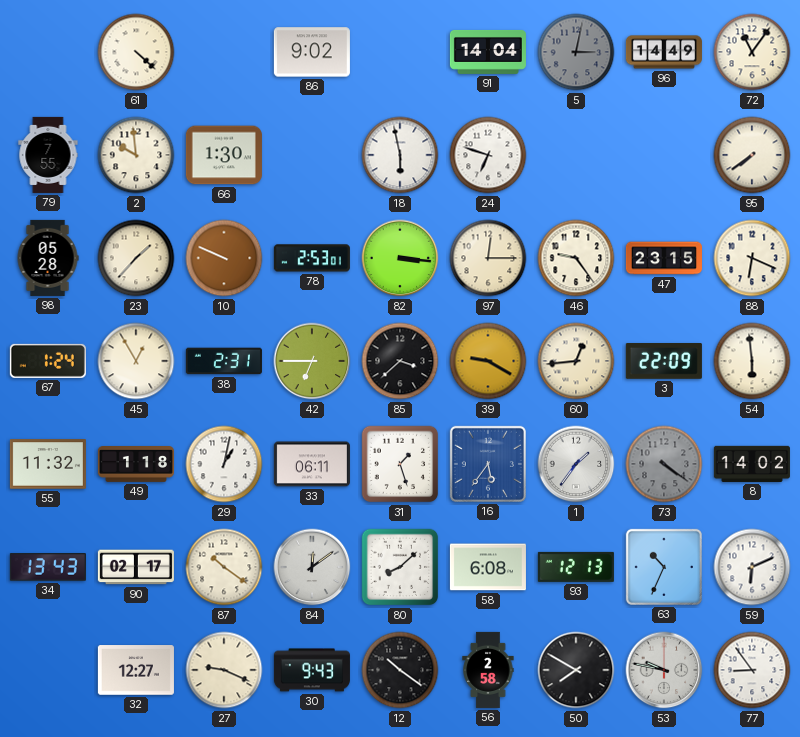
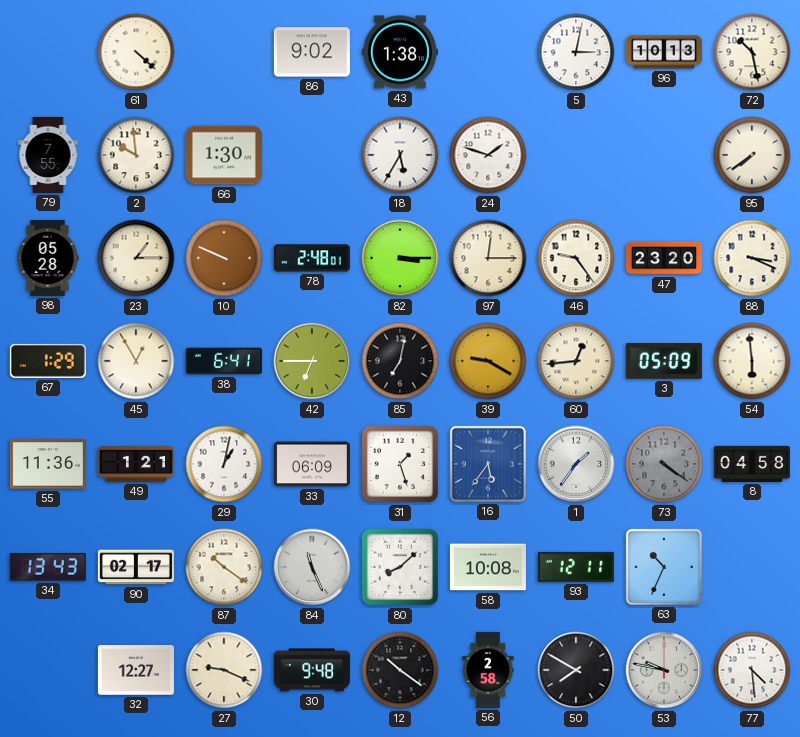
43: none -> 1:38
91: 14:04 -> none
5 dial: grey -> white
96: 14:49 -> 10:13
72: 11:06 -> 10:28
18: 5:58 -> 5:35
24: 6:48 -> 1:48
23: 1:37 -> 1:15
78: 2:53 -> 2:48
82: 3:16 -> 3:15
47: 23:15 -> 23:20
88: 6:19 -> 3:19
67: 1:24 -> 1:29
38: 2:31 -> 6:41
85: 3:38 -> 7:02
3: 22:09 -> 05:09
55: 11:32 -> 11:36
49: 1:18 -> 1:21
33: 06:11 -> 06:09
8: 14:02 -> 04:58
84: 12:09 -> 11:26
58: 6:08 -> 10:08
93: 12:13 -> 12:11
59: 6:11 -> none
30: 9:43 -> 9:48
77: 8:54 -> 4:29
